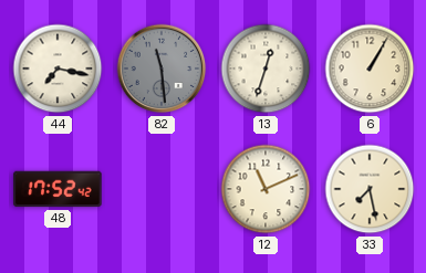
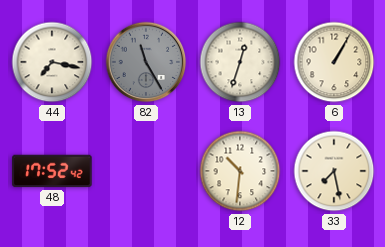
82: 11:29 -> 11:25
12: 11:11 -> 10:31
